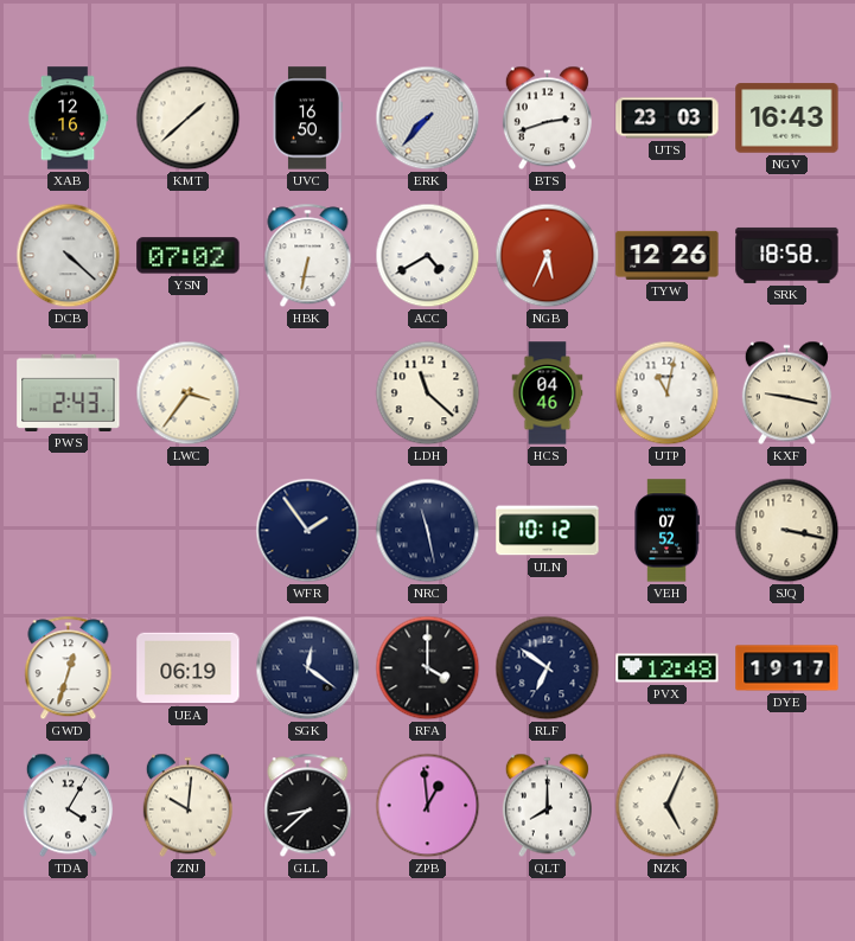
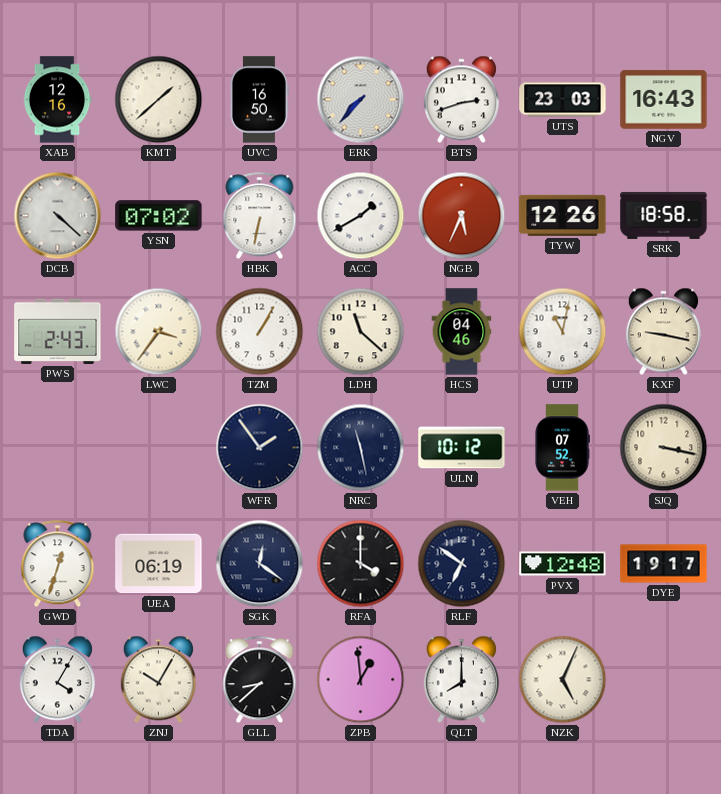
ACC: 4:40 -> 1:40
TZM: none -> 1:05
ZNJ: 10:01 -> 10:05
